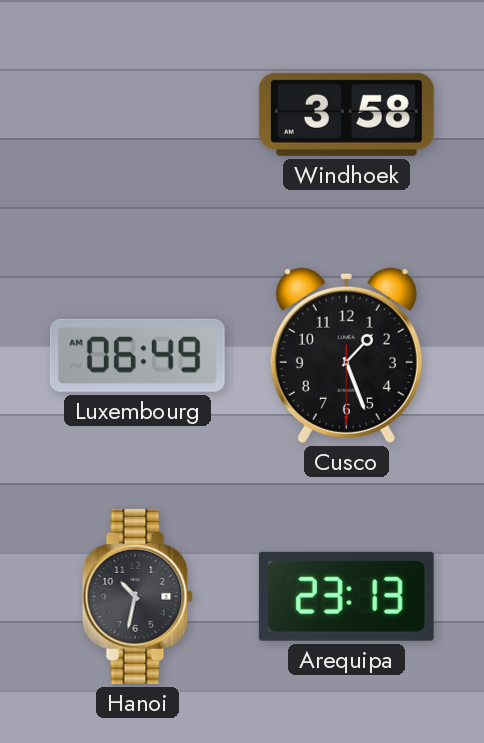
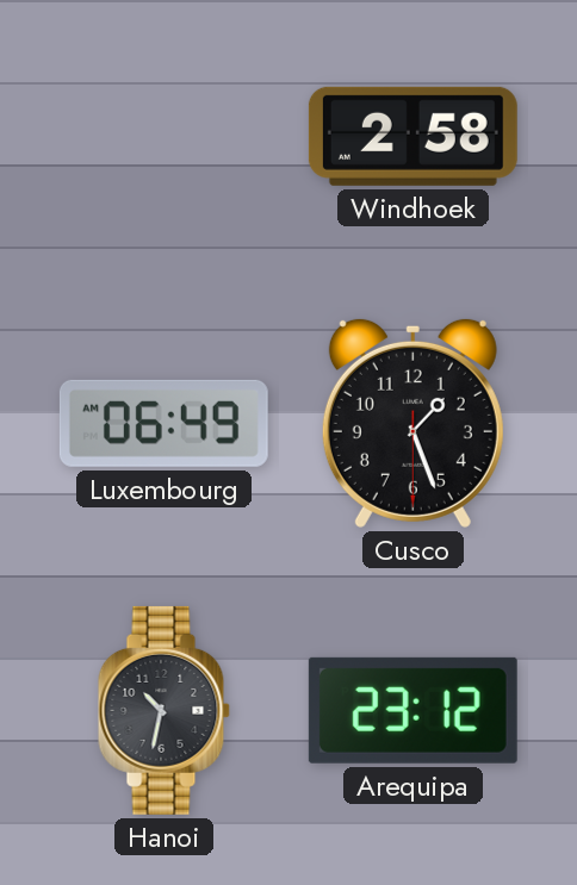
Windhoek: 3:58 -> 2:58
Arequipa: 23:13 -> 23:12
